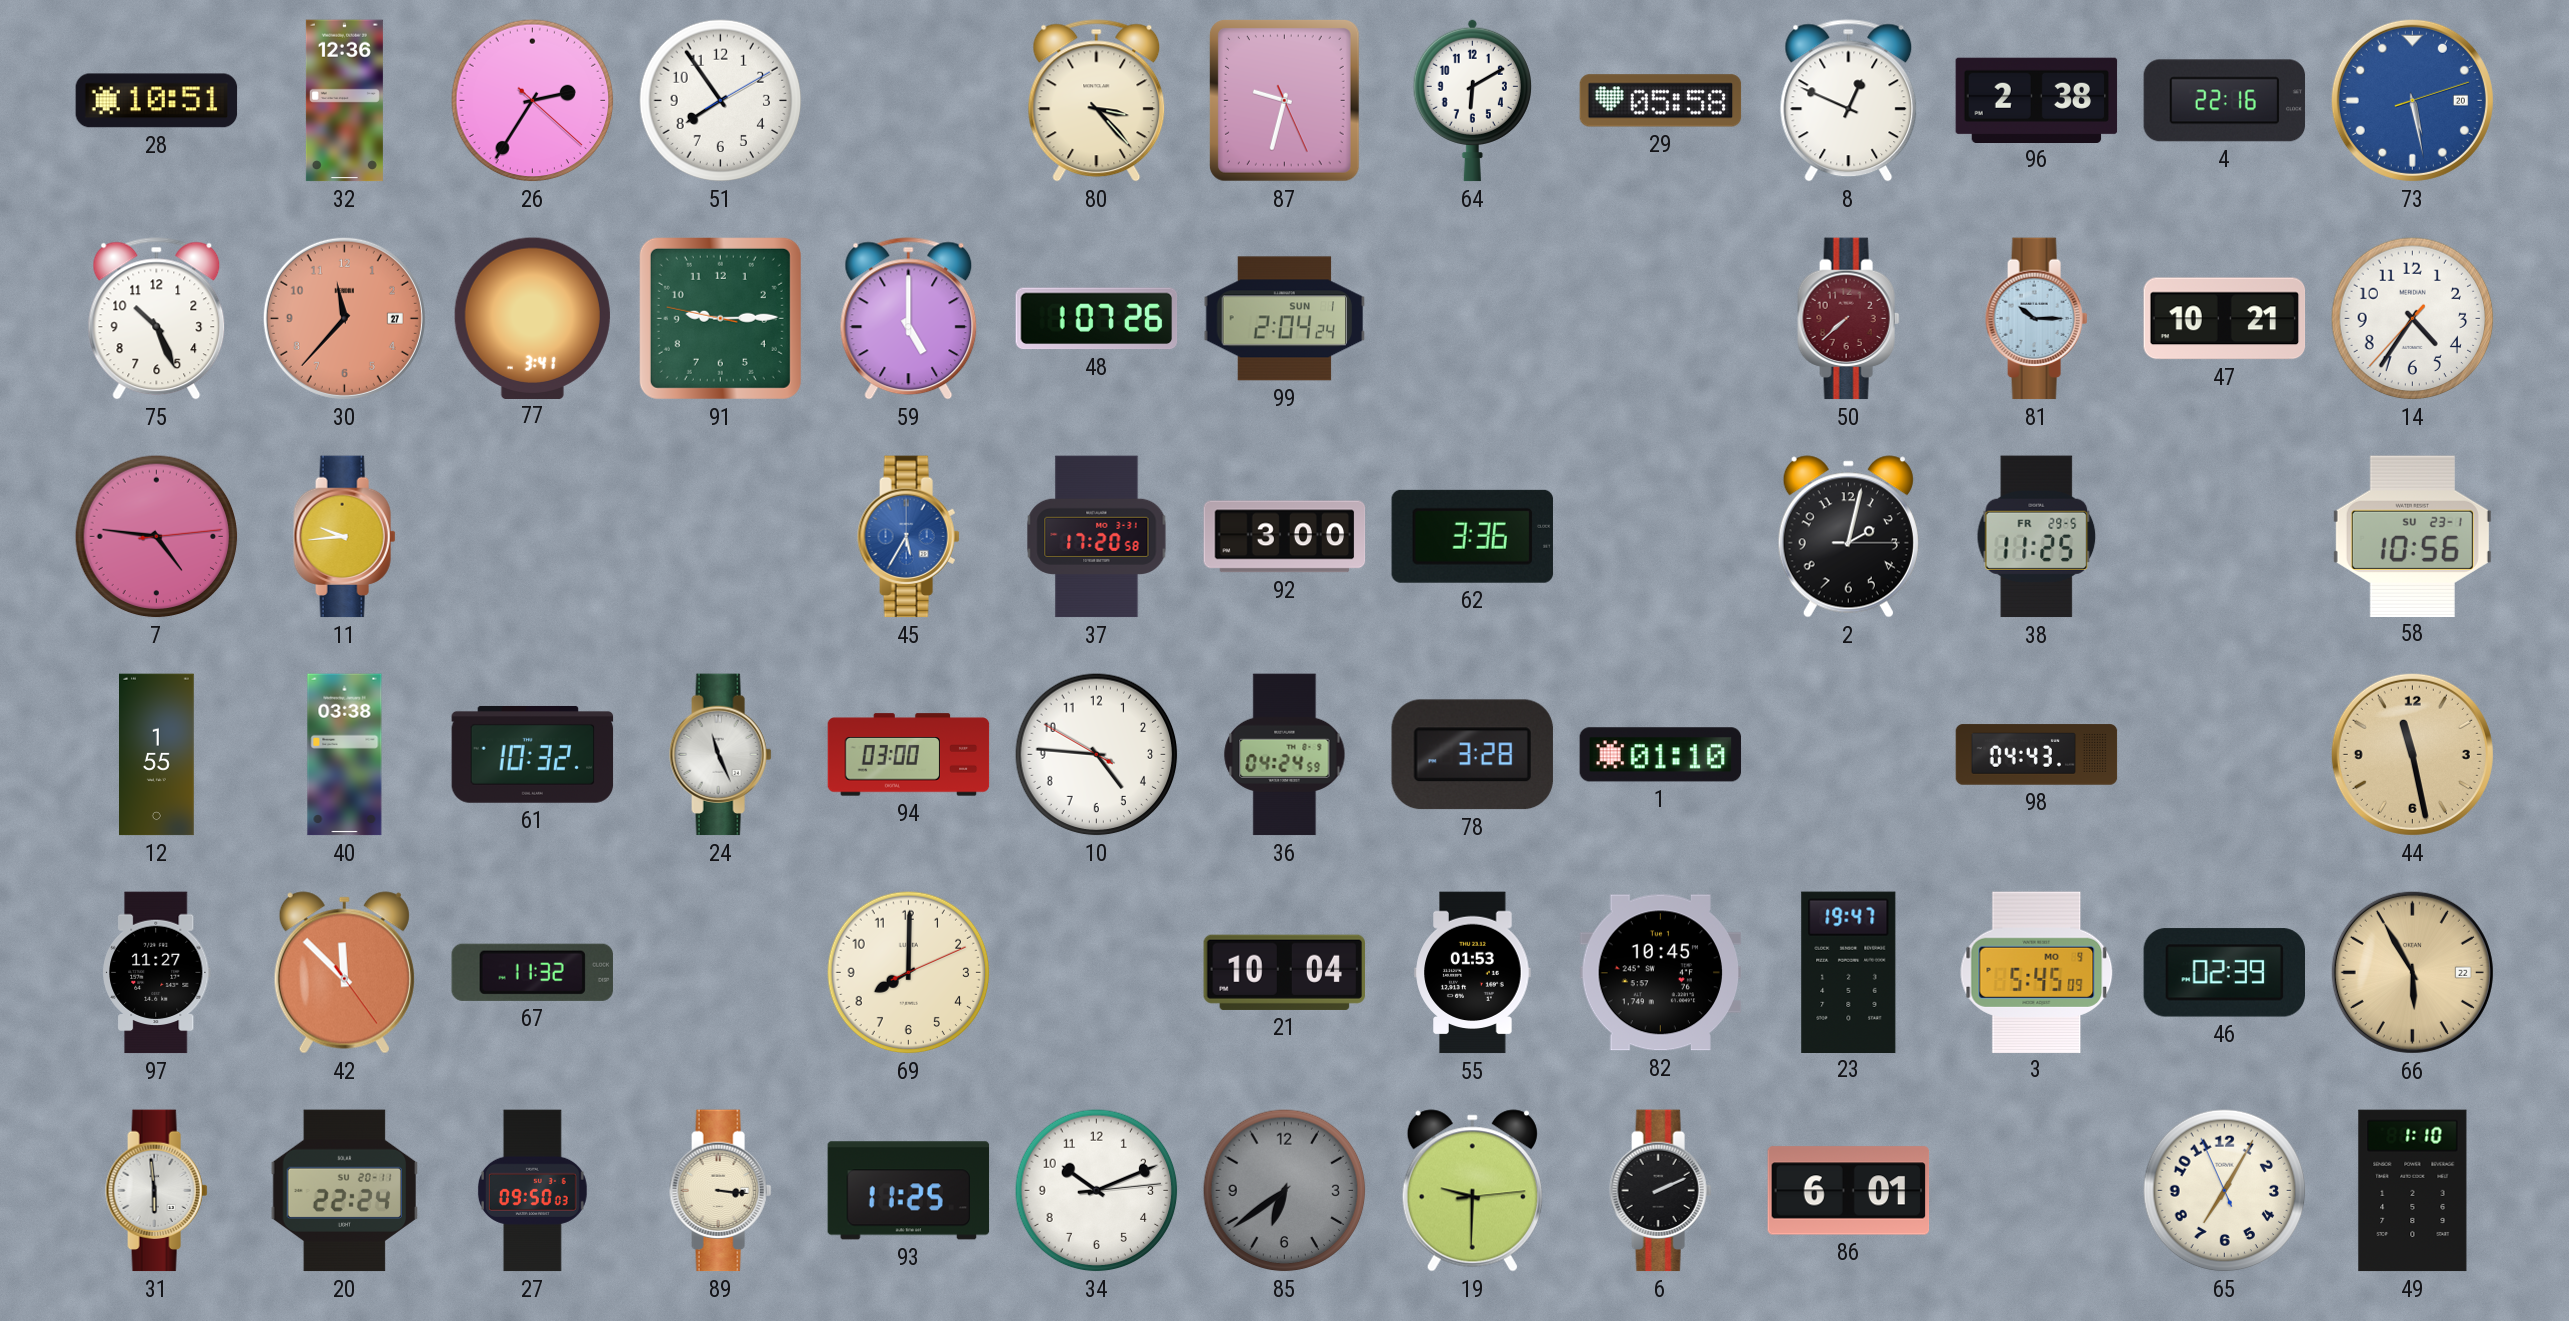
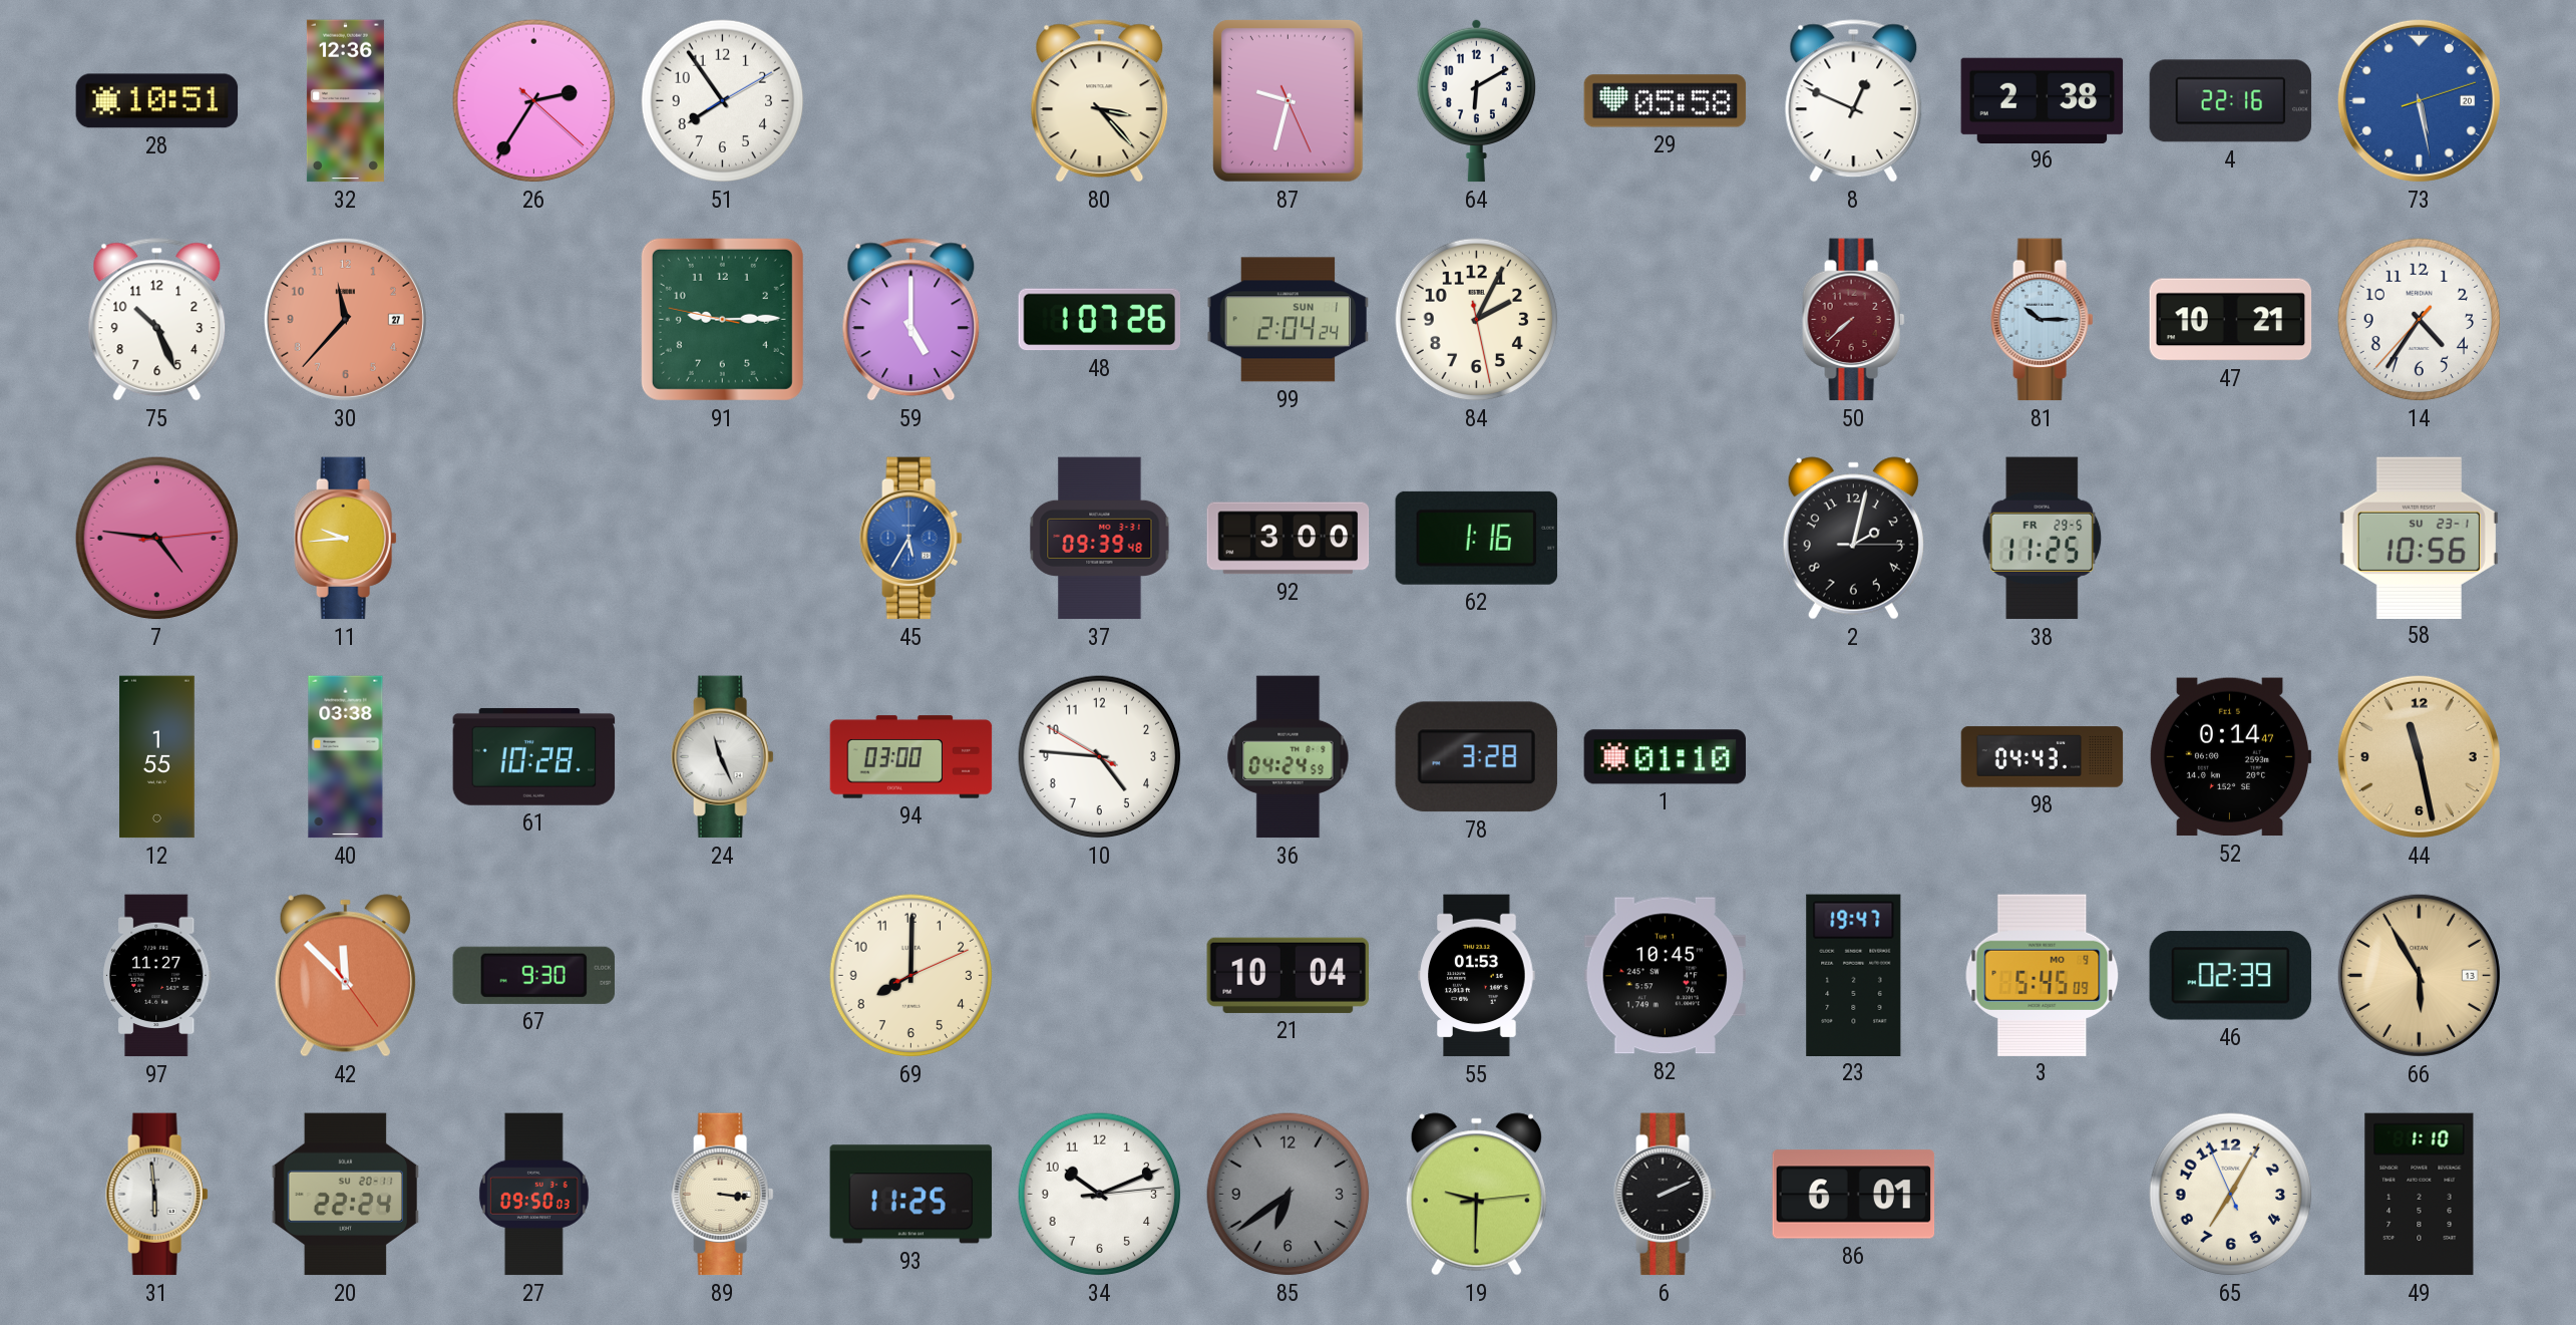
77: 3:41 -> none
84: none -> 2:04
37: 17:20 -> 09:39
62: 3:36 -> 1:16
61: 10:32 -> 10:28
52: none -> 0:14
67: 11:32 -> 9:30
66 date: 22 -> 13
